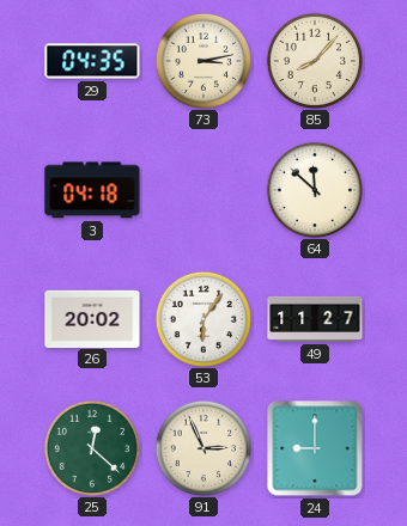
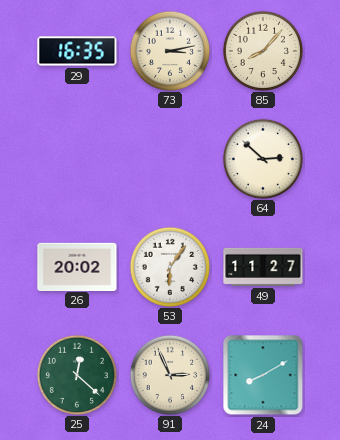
29: 04:35 -> 16:35
3: 04:18 -> none
64: 11:52 -> 2:52
24: 9:00 -> 8:10
